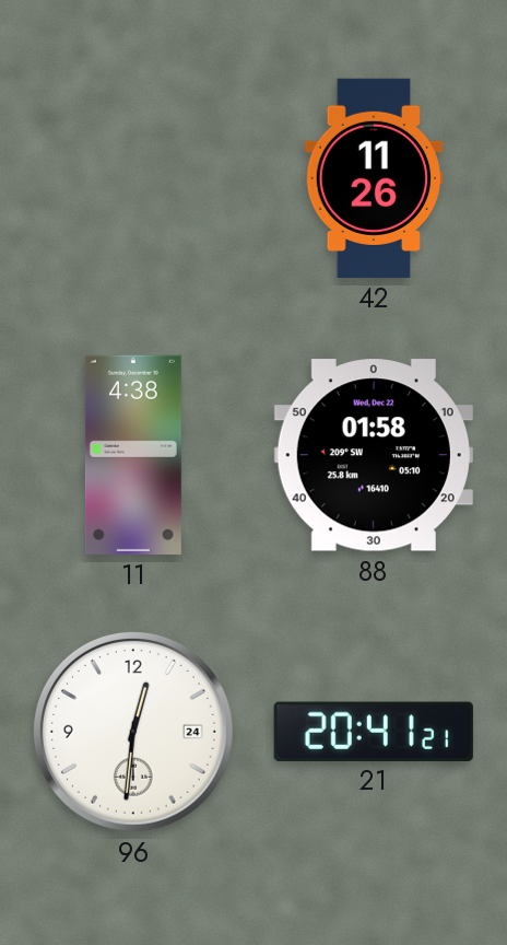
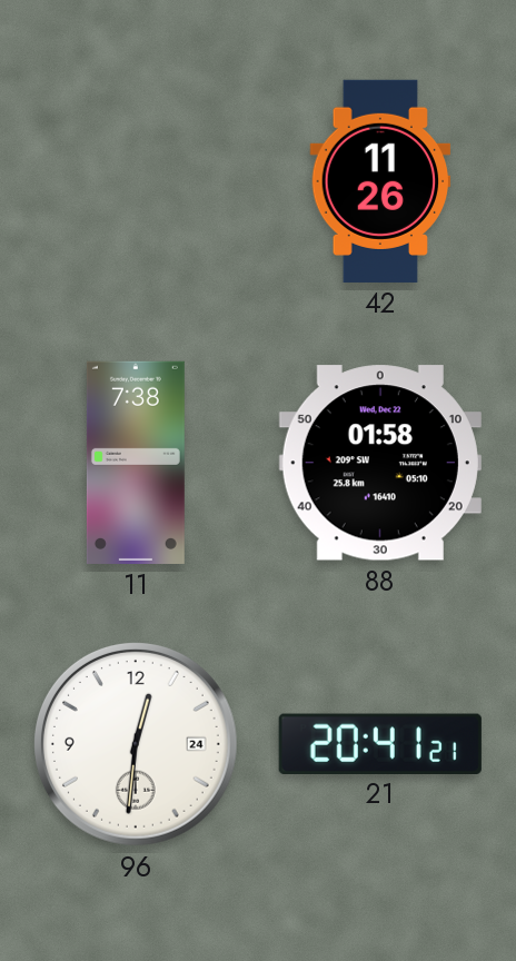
11: 4:38 -> 7:38
